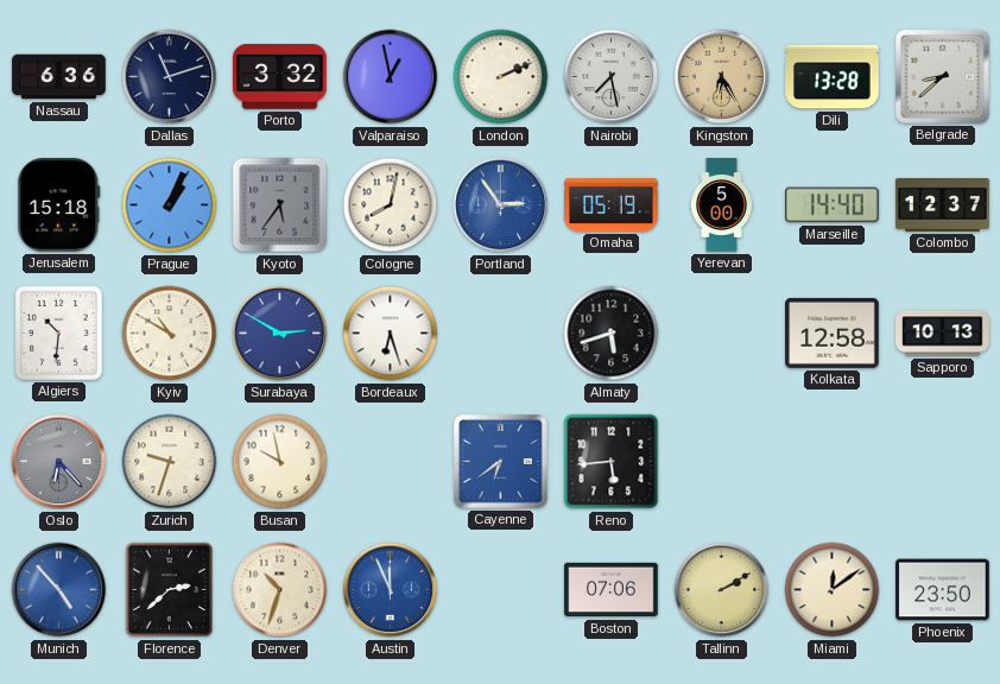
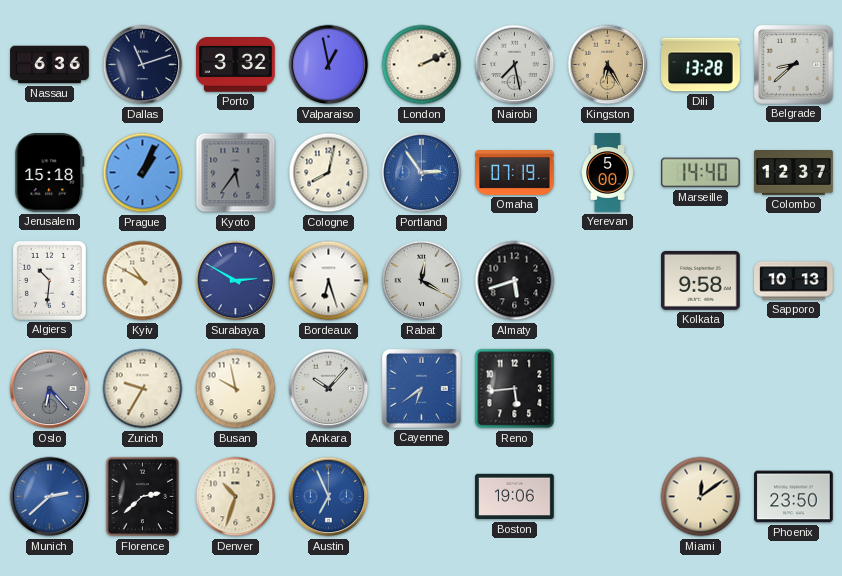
Omaha: 05:19 -> 07:19
Rabat: none -> 12:20
Kolkata: 12:58 -> 9:58
Zurich: 9:33 -> 9:35
Ankara: none -> 10:07
Munich: 4:53 -> 2:38
Austin: 11:56 -> 6:56
Boston: 07:06 -> 19:06
Tallinn: 2:10 -> none
